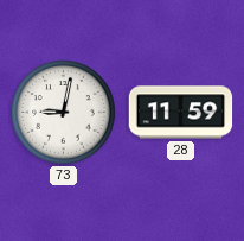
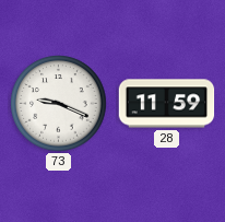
73: 9:02 -> 9:19
